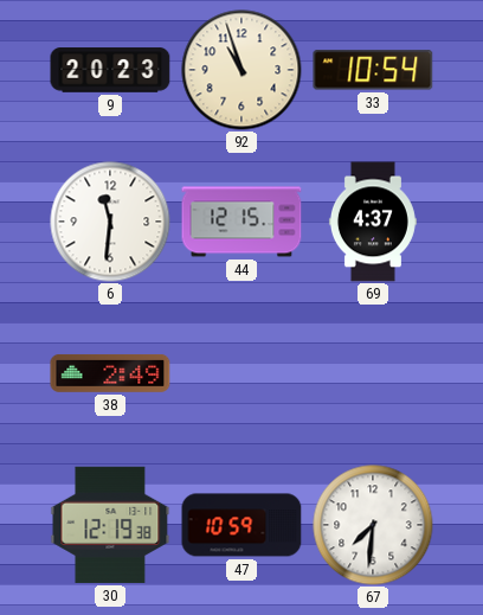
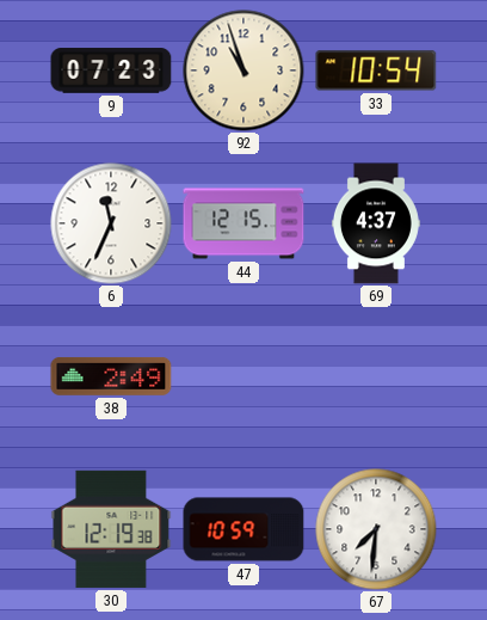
9: 20:23 -> 07:23
6: 11:31 -> 11:34
